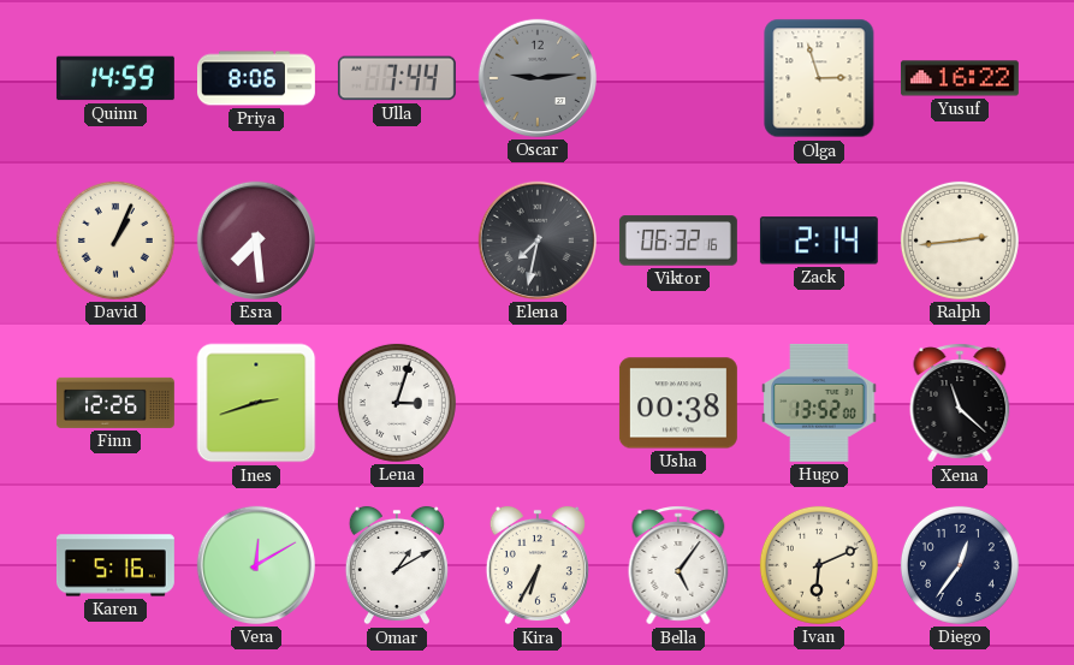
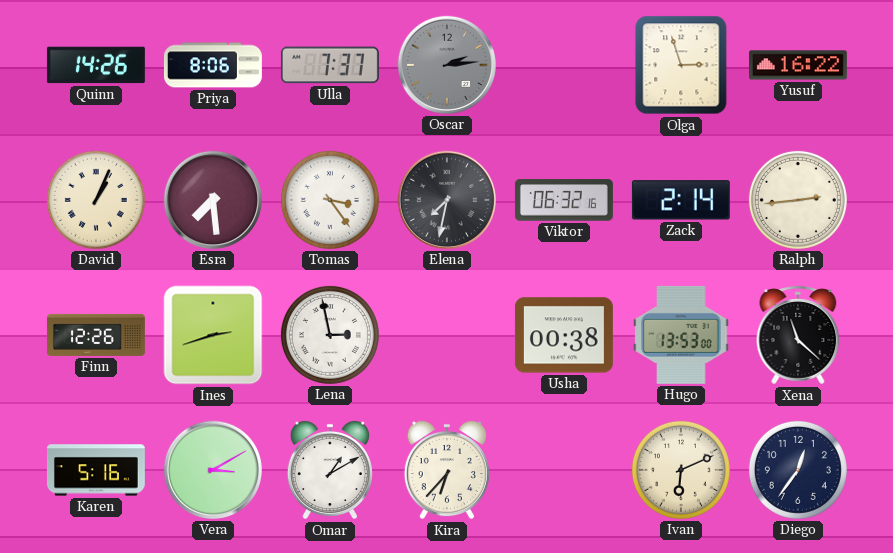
Quinn: 14:59 -> 14:26
Ulla: 7:44 -> 7:37
Oscar: 9:14 -> 2:14
Tomas: none -> 3:24
Lena: 3:03 -> 2:58
Hugo: 13:52 -> 13:53
Vera: 12:10 -> 3:10
Kira: 6:35 -> 6:37
Bella: 5:06 -> none
